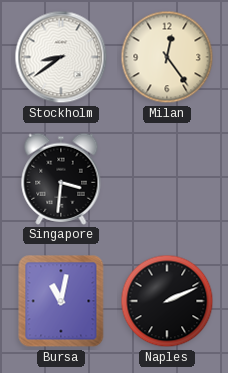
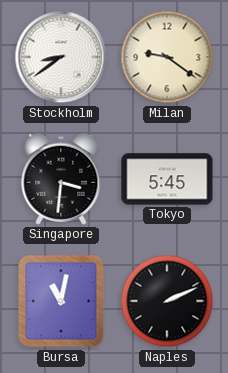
Milan: 12:24 -> 9:21
Tokyo: none -> 5:45
